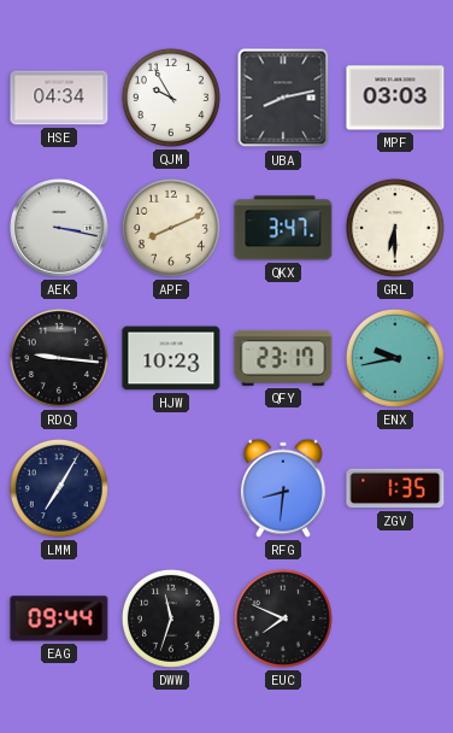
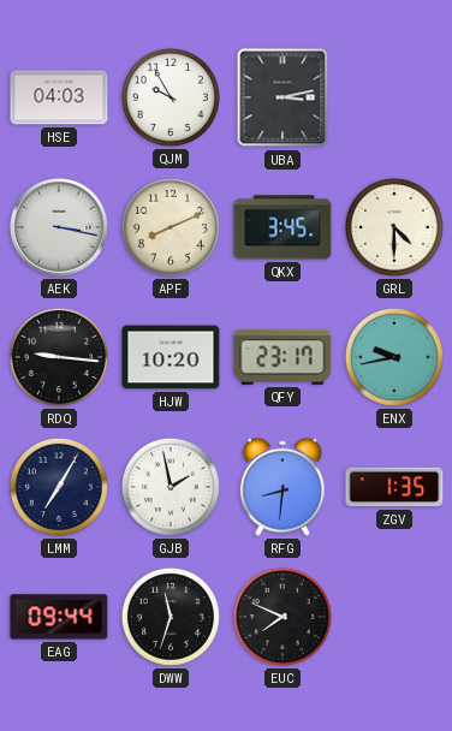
HSE: 04:34 -> 04:03
UBA: 8:13 -> 3:13
MPF: 03:03 -> none
QKX: 3:47 -> 3:45
GRL: 6:30 -> 4:30
HJW: 10:23 -> 10:20
GJB: none -> 1:58
